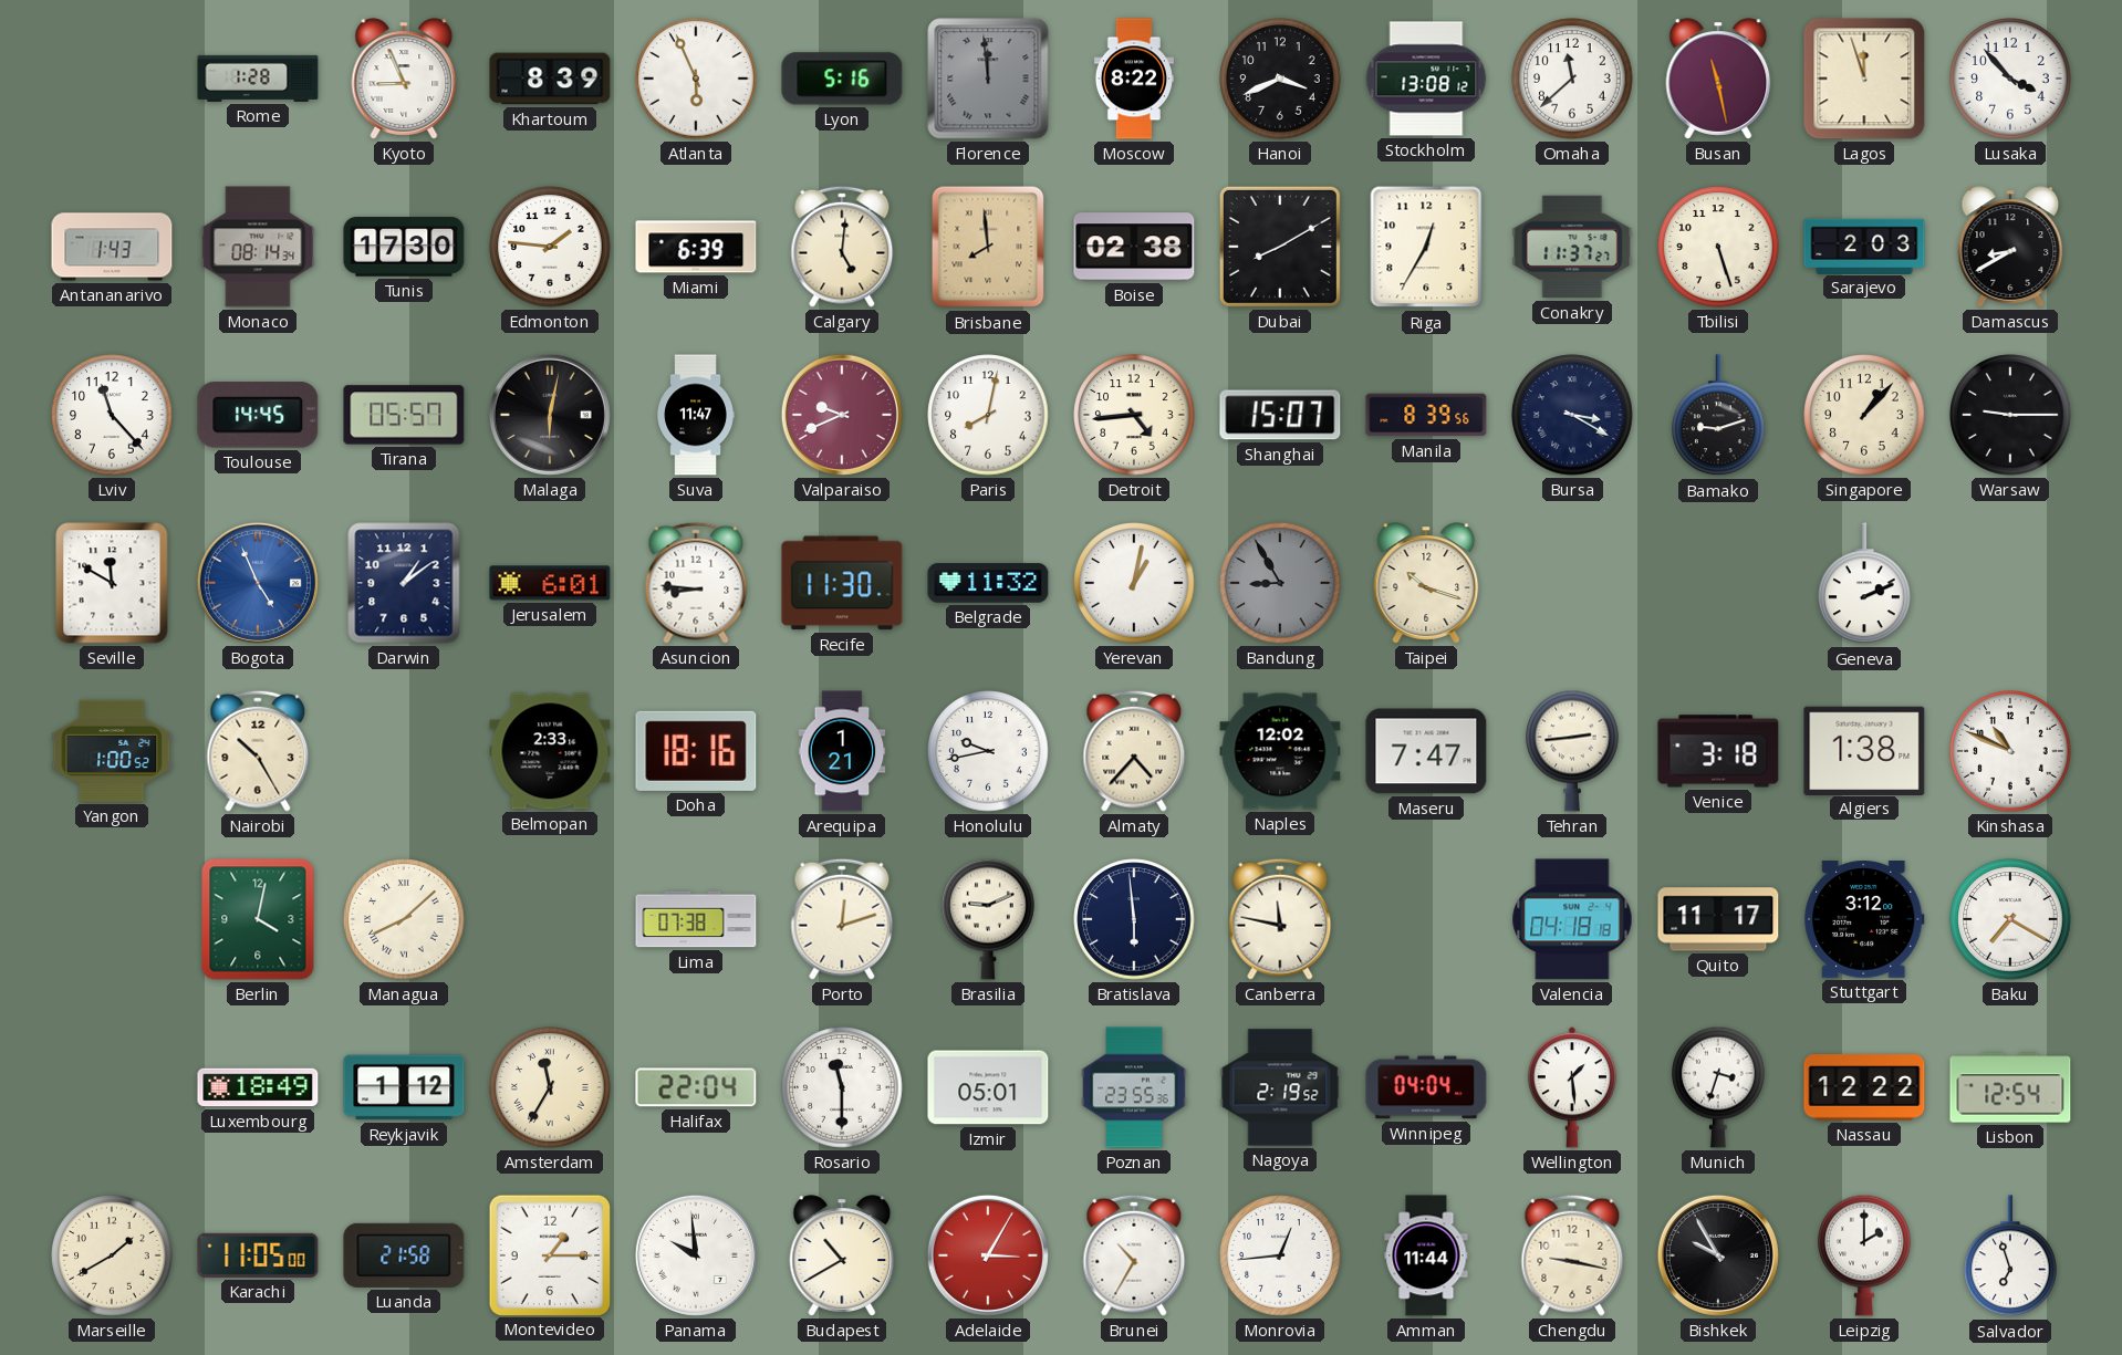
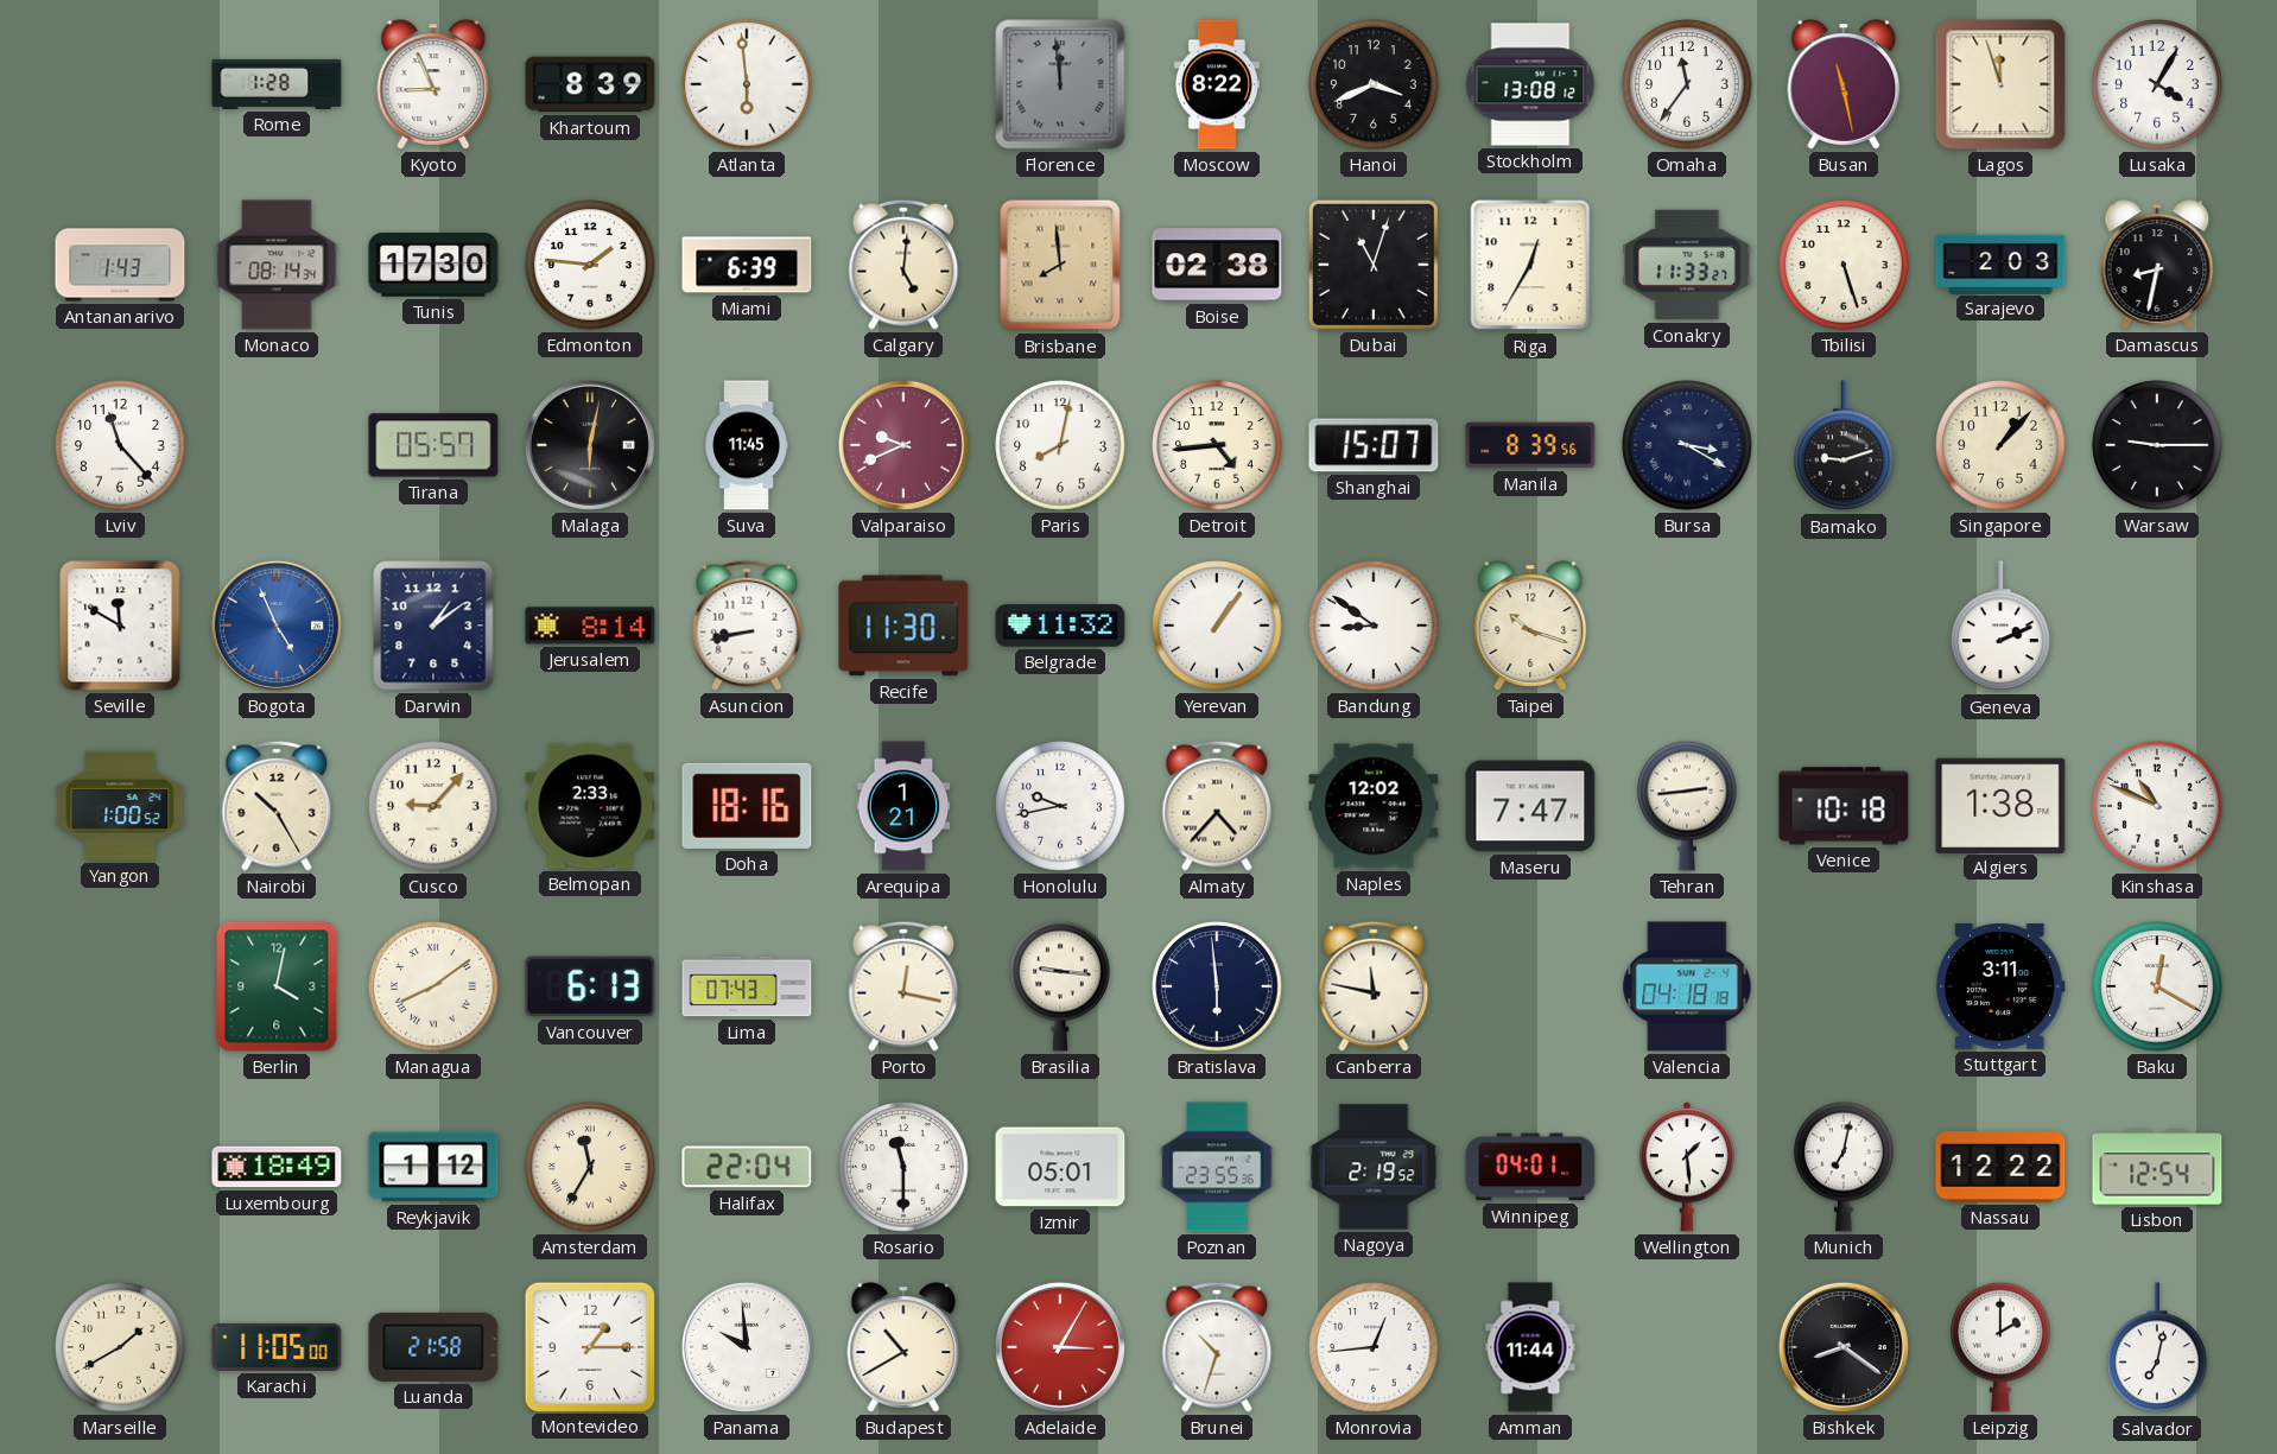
Atlanta: 5:56 -> 5:59
Lyon: 5:16 -> none
Omaha: 11:38 -> 11:36
Lusaka: 3:53 -> 4:05
Dubai: 8:10 -> 11:03
Conakry: 11:37 -> 11:33
Damascus: 8:40 -> 8:32
Toulouse: 14:45 -> none
Suva: 11:47 -> 11:45
Jerusalem: 6:01 -> 8:14
Asuncion: 8:46 -> 8:43
Yerevan: 1:02 -> 1:06
Bandung: 8:55 -> 8:51
Bandung dial: grey -> white
Cusco: none -> 9:07
Venice: 3:18 -> 10:18
Managua: 8:08 -> 8:09
Vancouver: none -> 6:13
Lima: 07:38 -> 07:43
Porto: 12:12 -> 12:17
Brasilia: 9:11 -> 9:16
Quito: 11:17 -> none
Stuttgart: 3:12 -> 3:11
Baku: 7:20 -> 12:20
Winnipeg: 04:04 -> 04:01
Munich: 3:33 -> 7:02
Brunei: 10:35 -> 10:33
Chengdu: 9:17 -> none
Bishkek: 9:55 -> 8:21
Salvador: 6:57 -> 7:02
